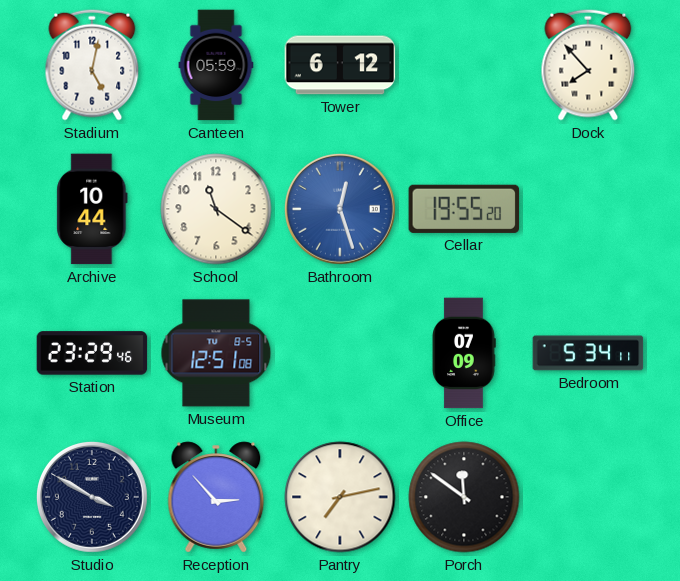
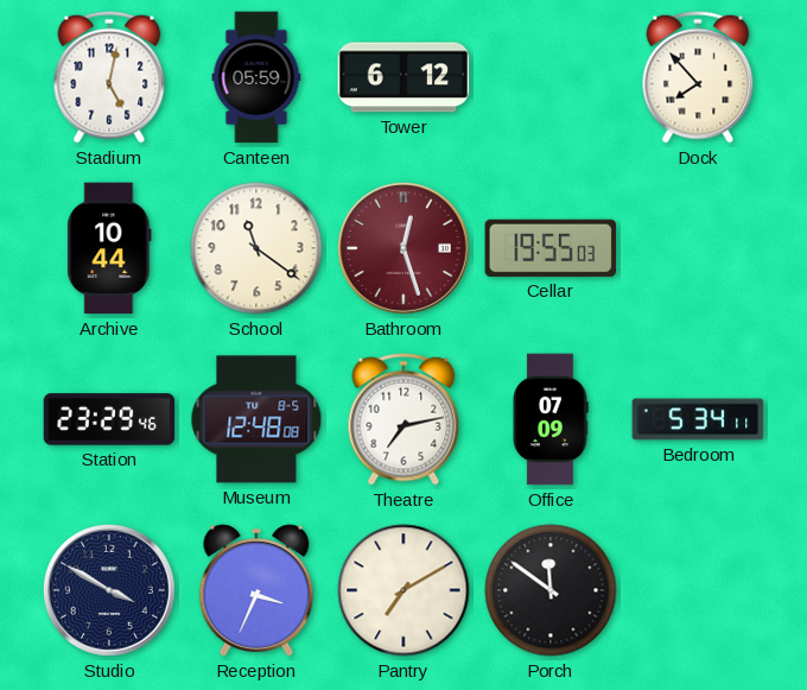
Bathroom dial: blue -> burgundy
Cellar: 19:55:20 -> 19:55:03
Museum: 12:51 -> 12:48
Theatre: none -> 7:13
Reception: 2:53 -> 3:34
Pantry: 7:13 -> 7:10
